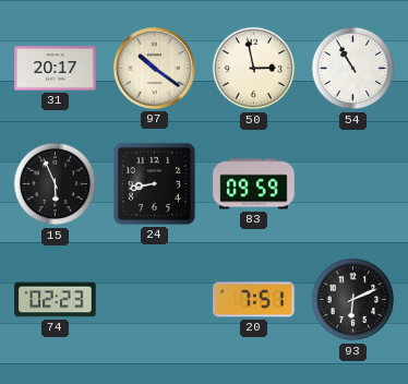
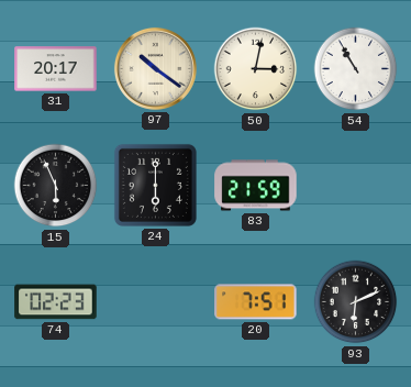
50: 2:58 -> 3:02
24: 8:43 -> 6:00
83: 09:59 -> 21:59
